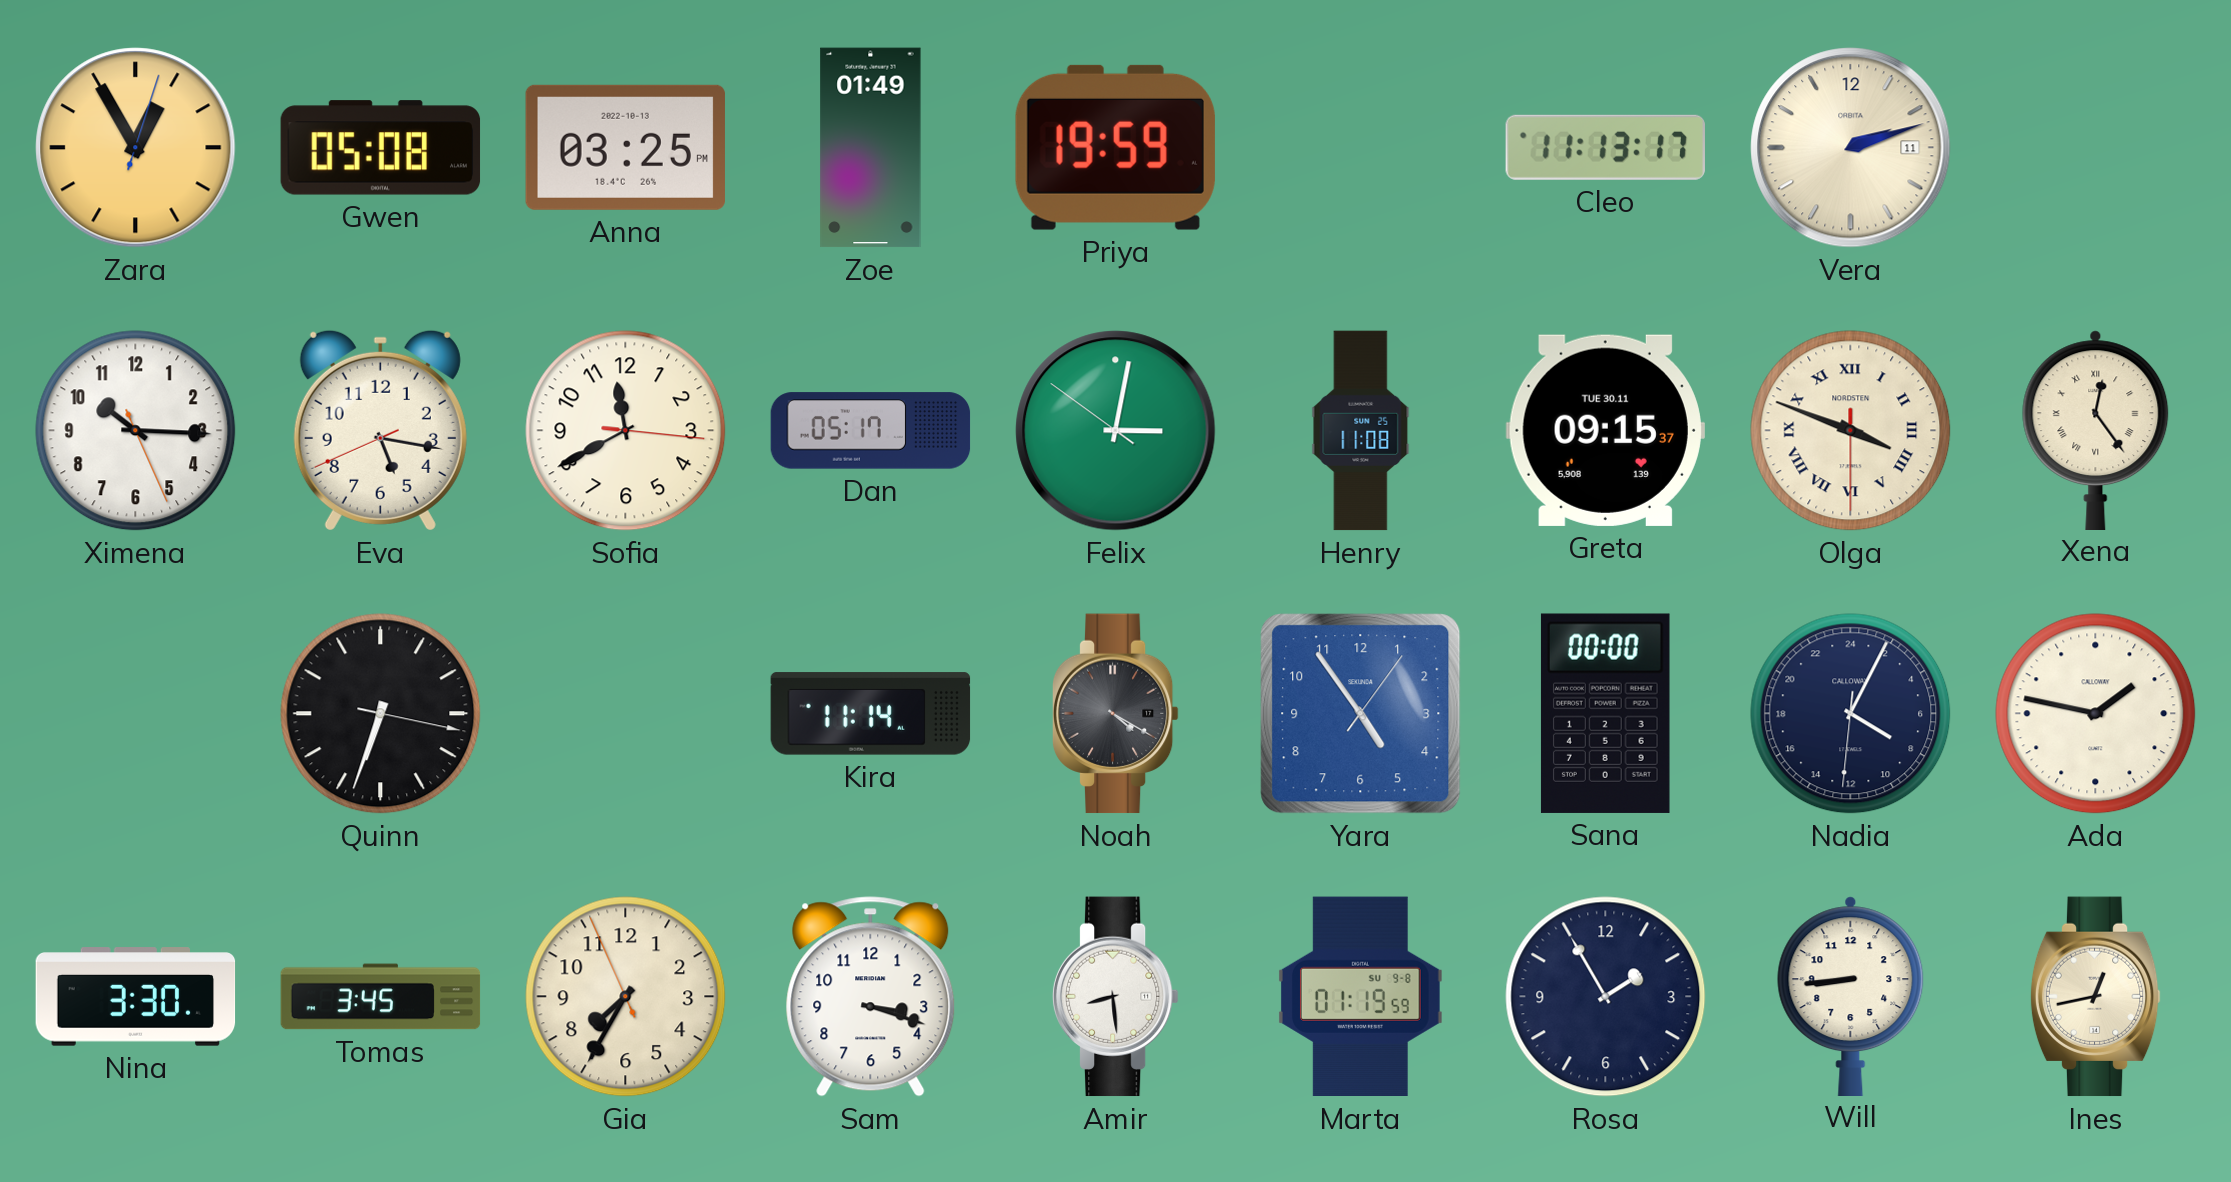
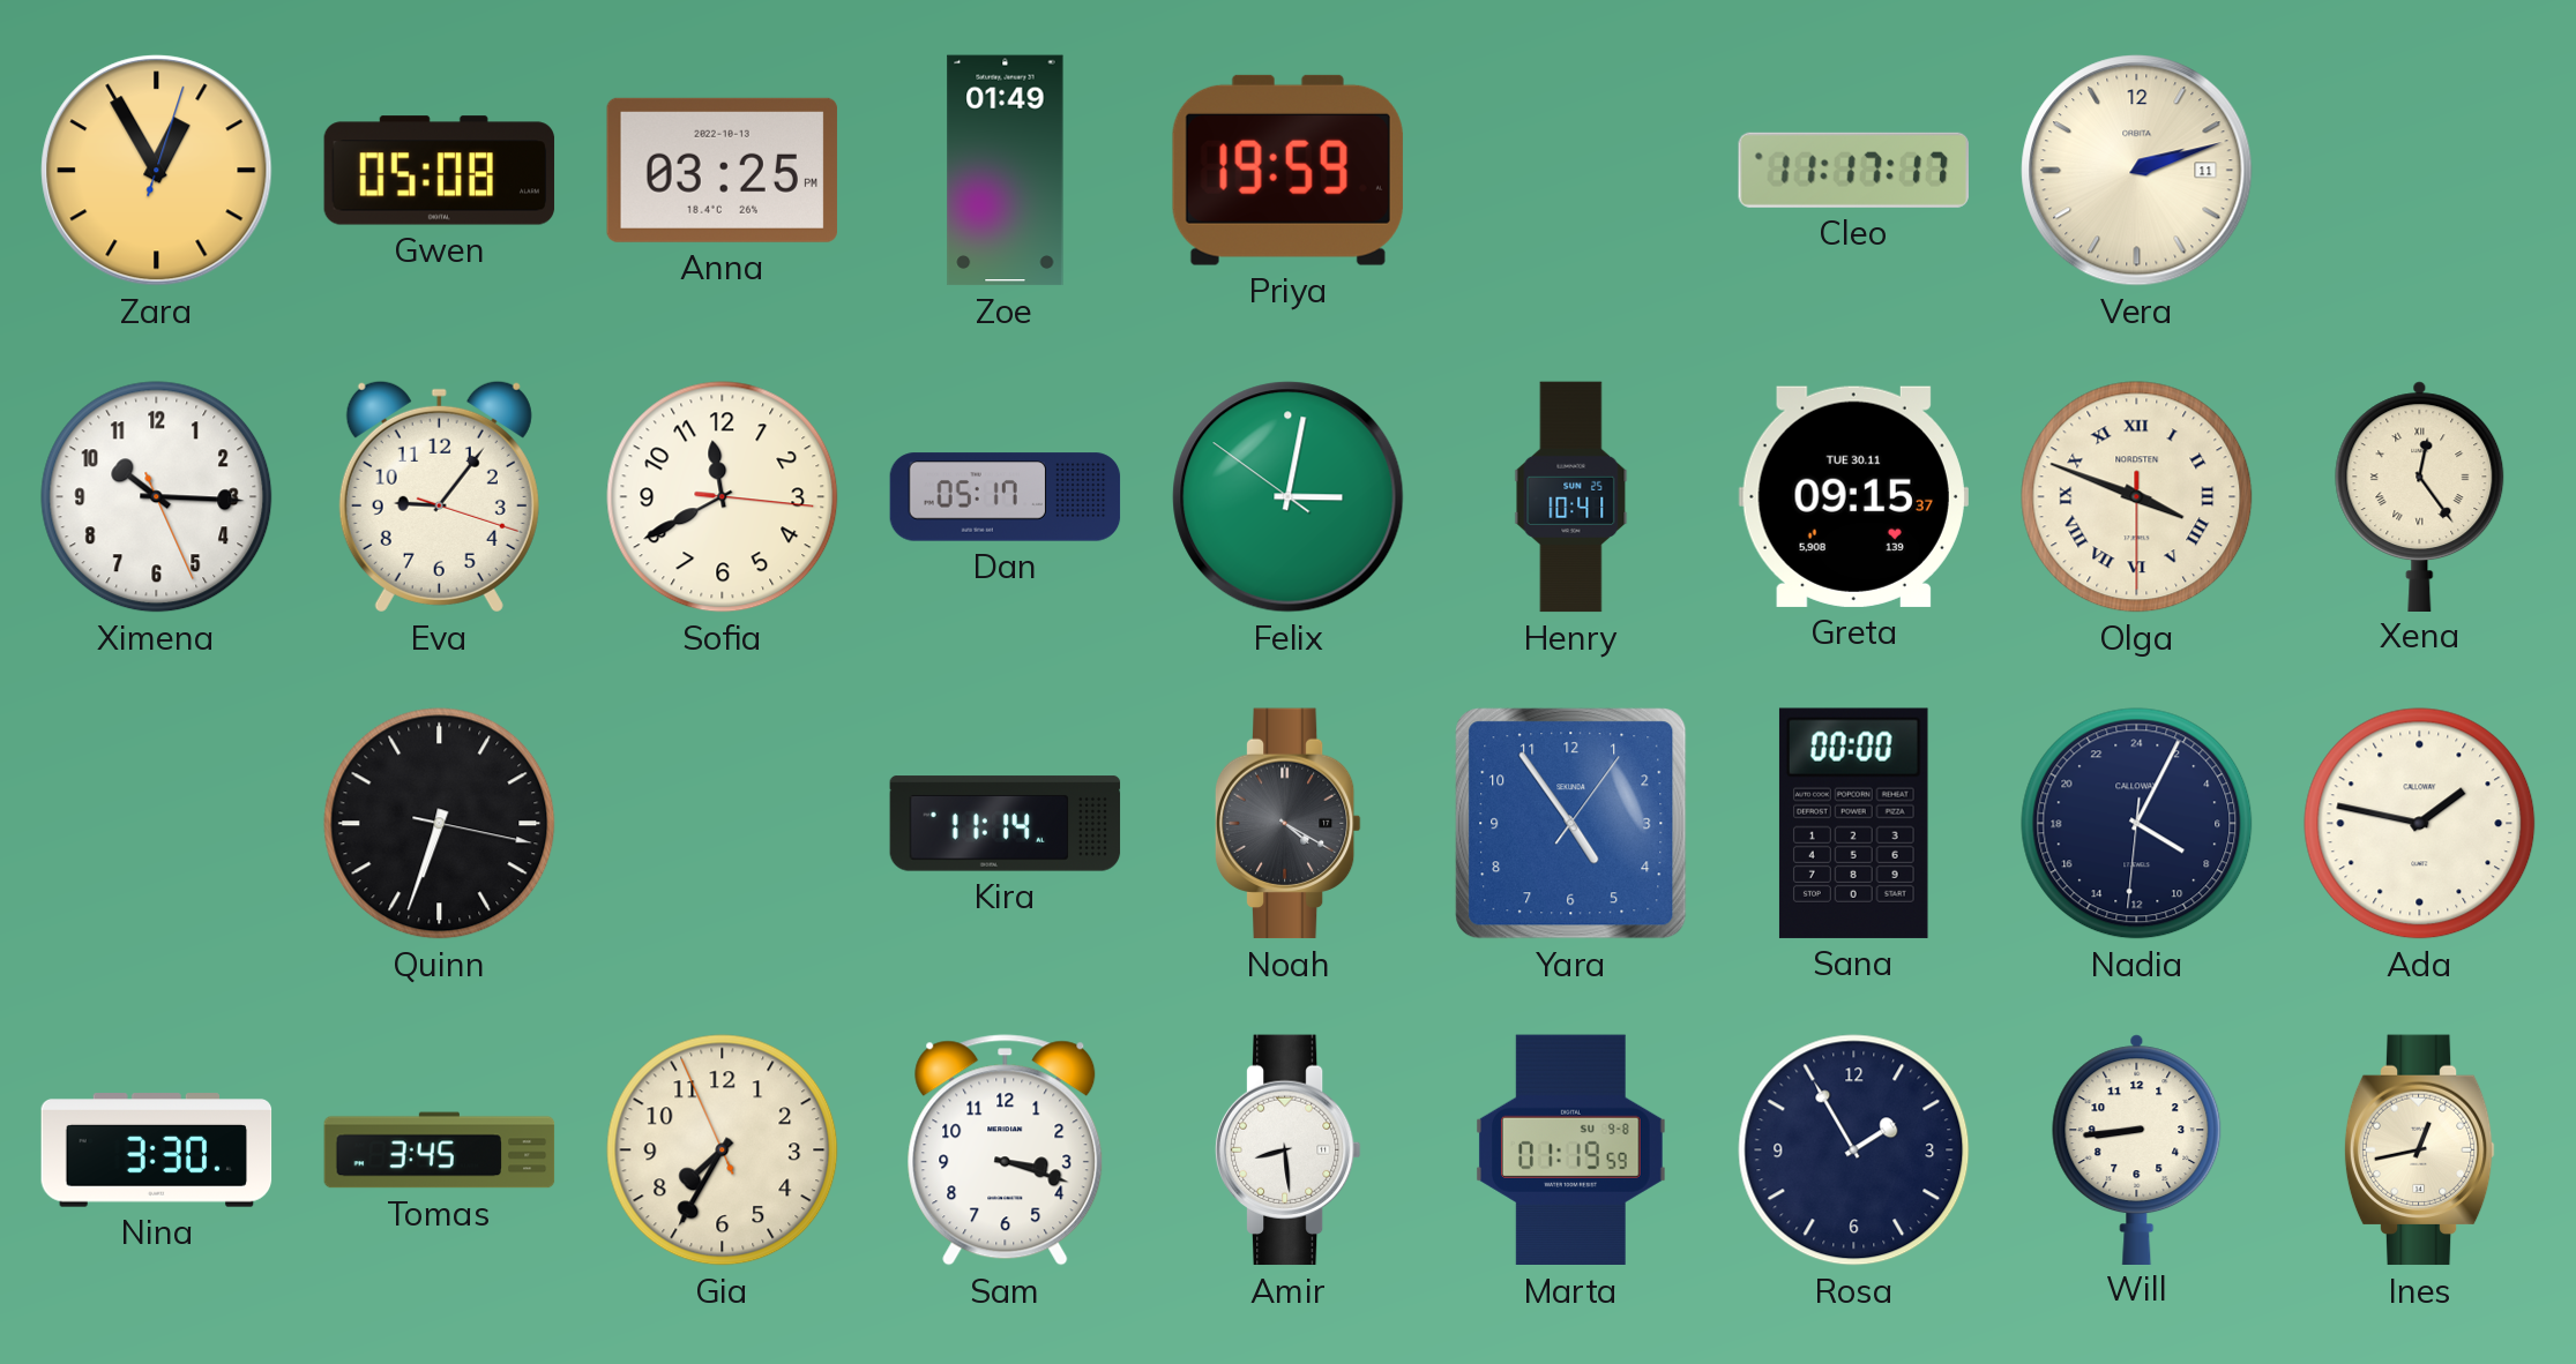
Cleo: 11:13 -> 11:17
Eva: 5:16 -> 9:06
Henry: 11:08 -> 10:41
